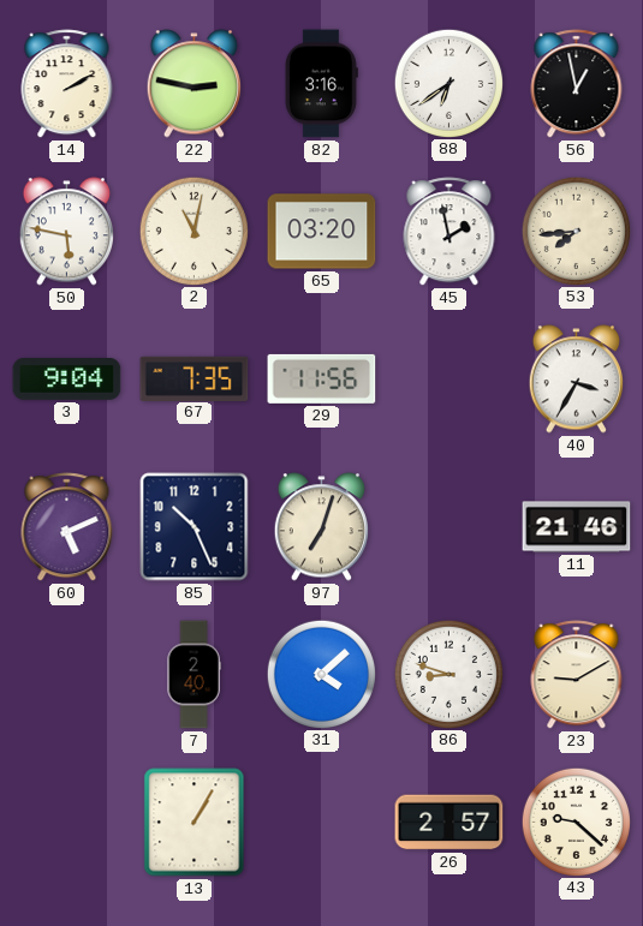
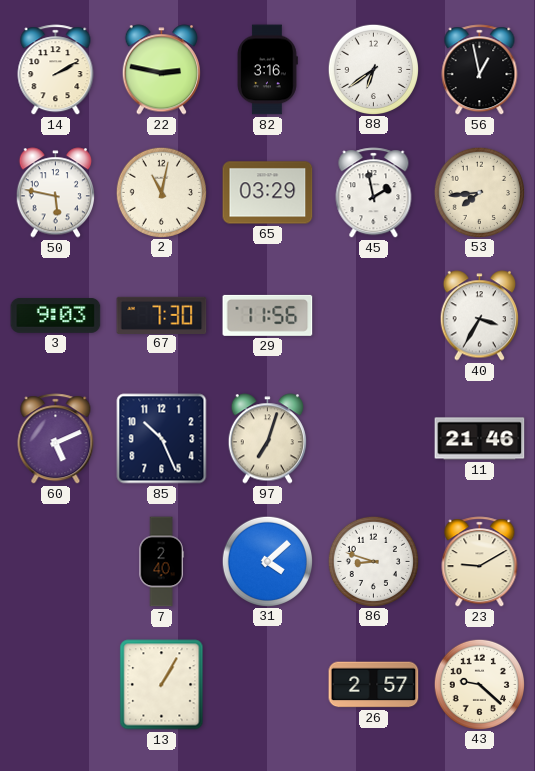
65: 03:20 -> 03:29
3: 9:04 -> 9:03
67: 7:35 -> 7:30
